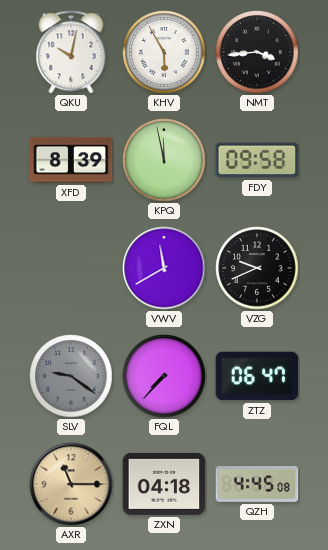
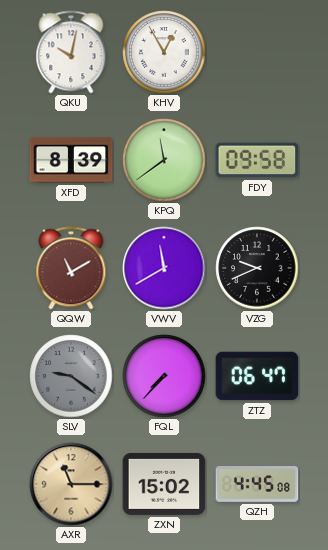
KHV: 5:55 -> 12:55
NMT: 3:44 -> none
KPQ: 11:58 -> 11:39
QQW: none -> 11:10
ZXN: 04:18 -> 15:02
